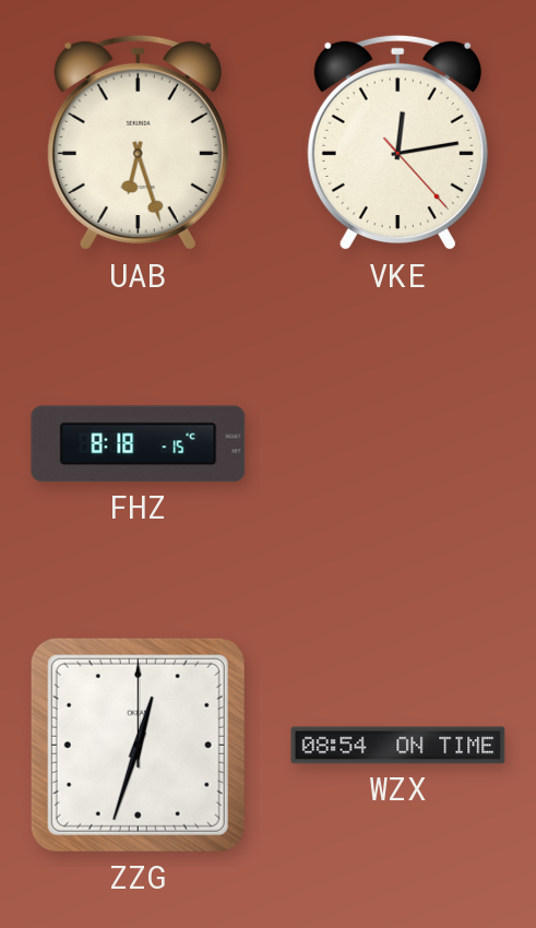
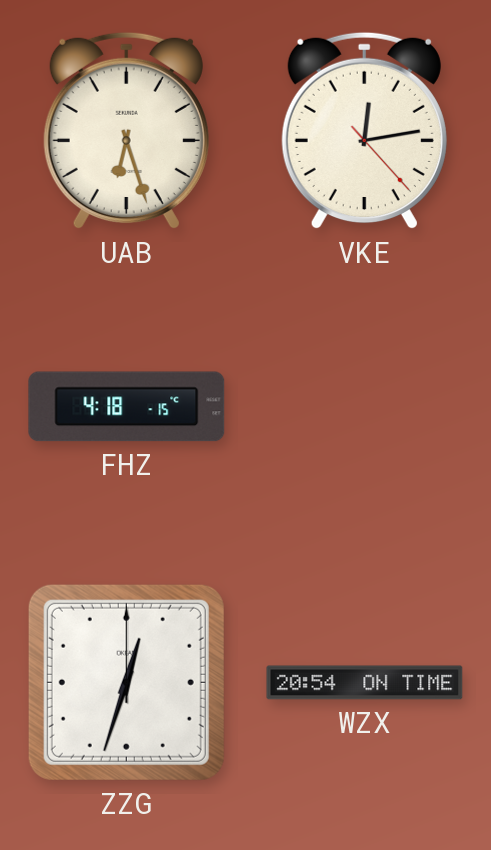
FHZ: 8:18 -> 4:18
WZX: 08:54 -> 20:54
